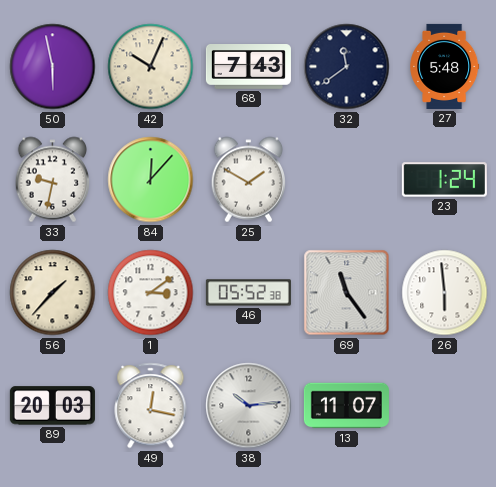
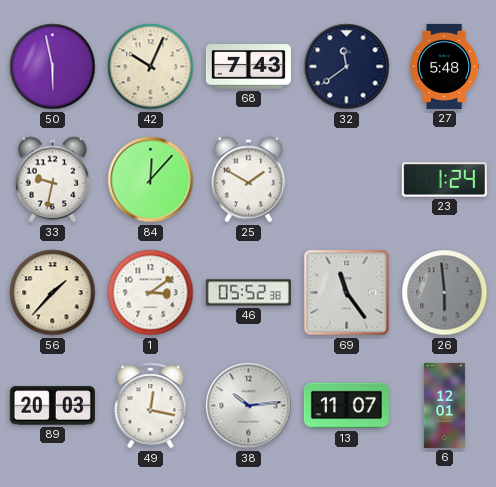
26 dial: white -> grey
6: none -> 12:01
